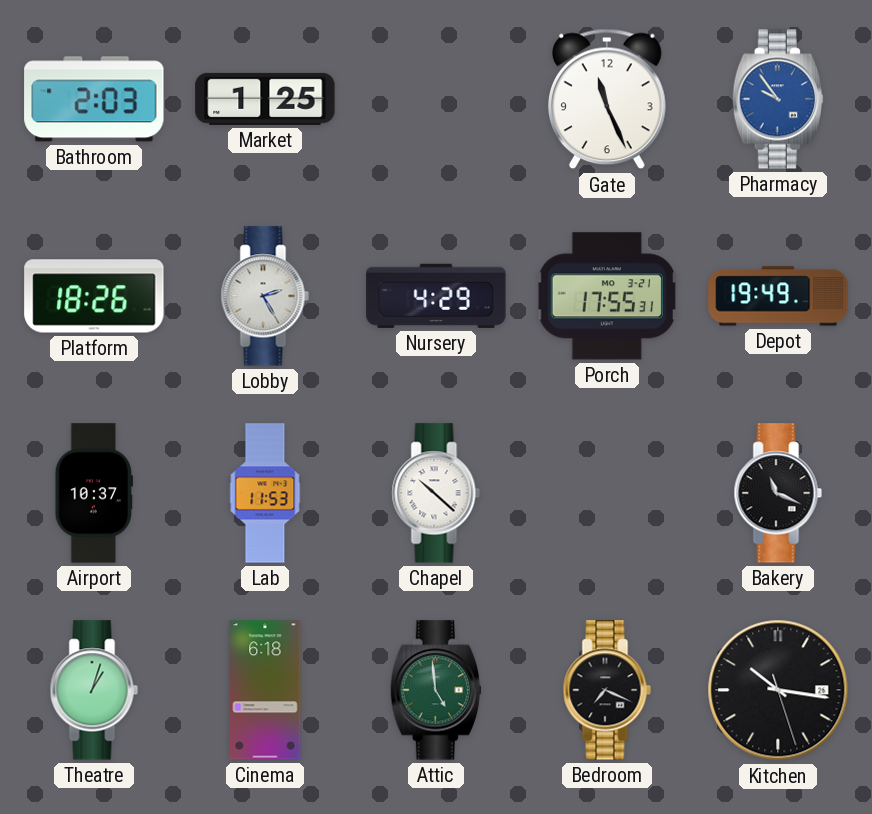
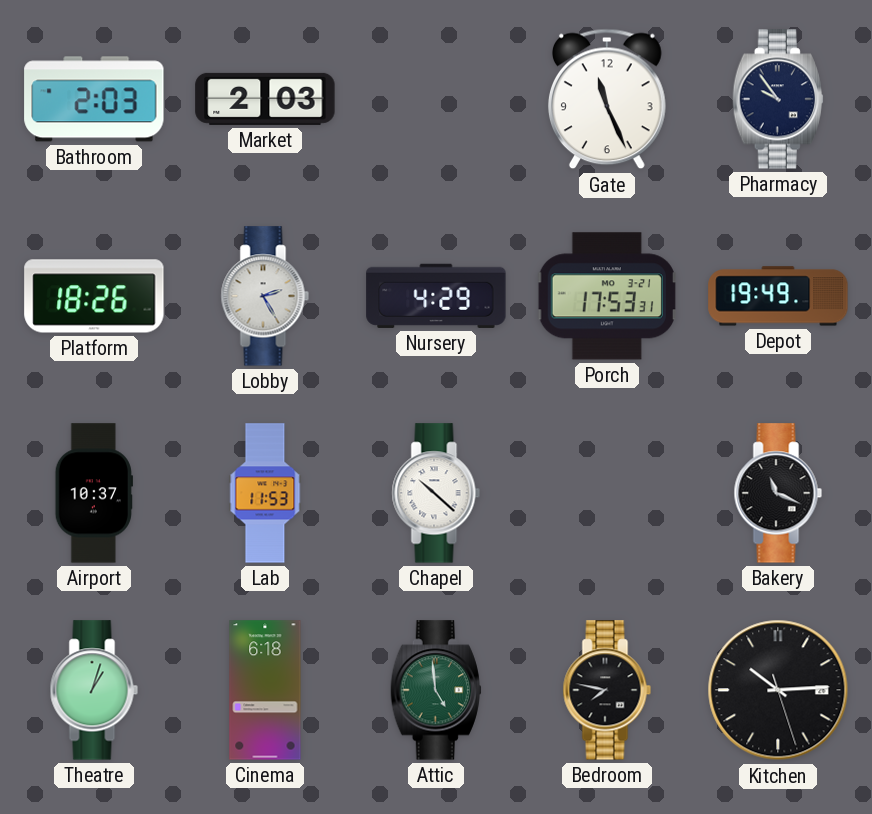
Market: 1:25 -> 2:03
Pharmacy dial: blue -> navy
Porch: 17:55 -> 17:53
Bedroom: 7:19 -> 7:47
Kitchen: 10:16 -> 10:14
